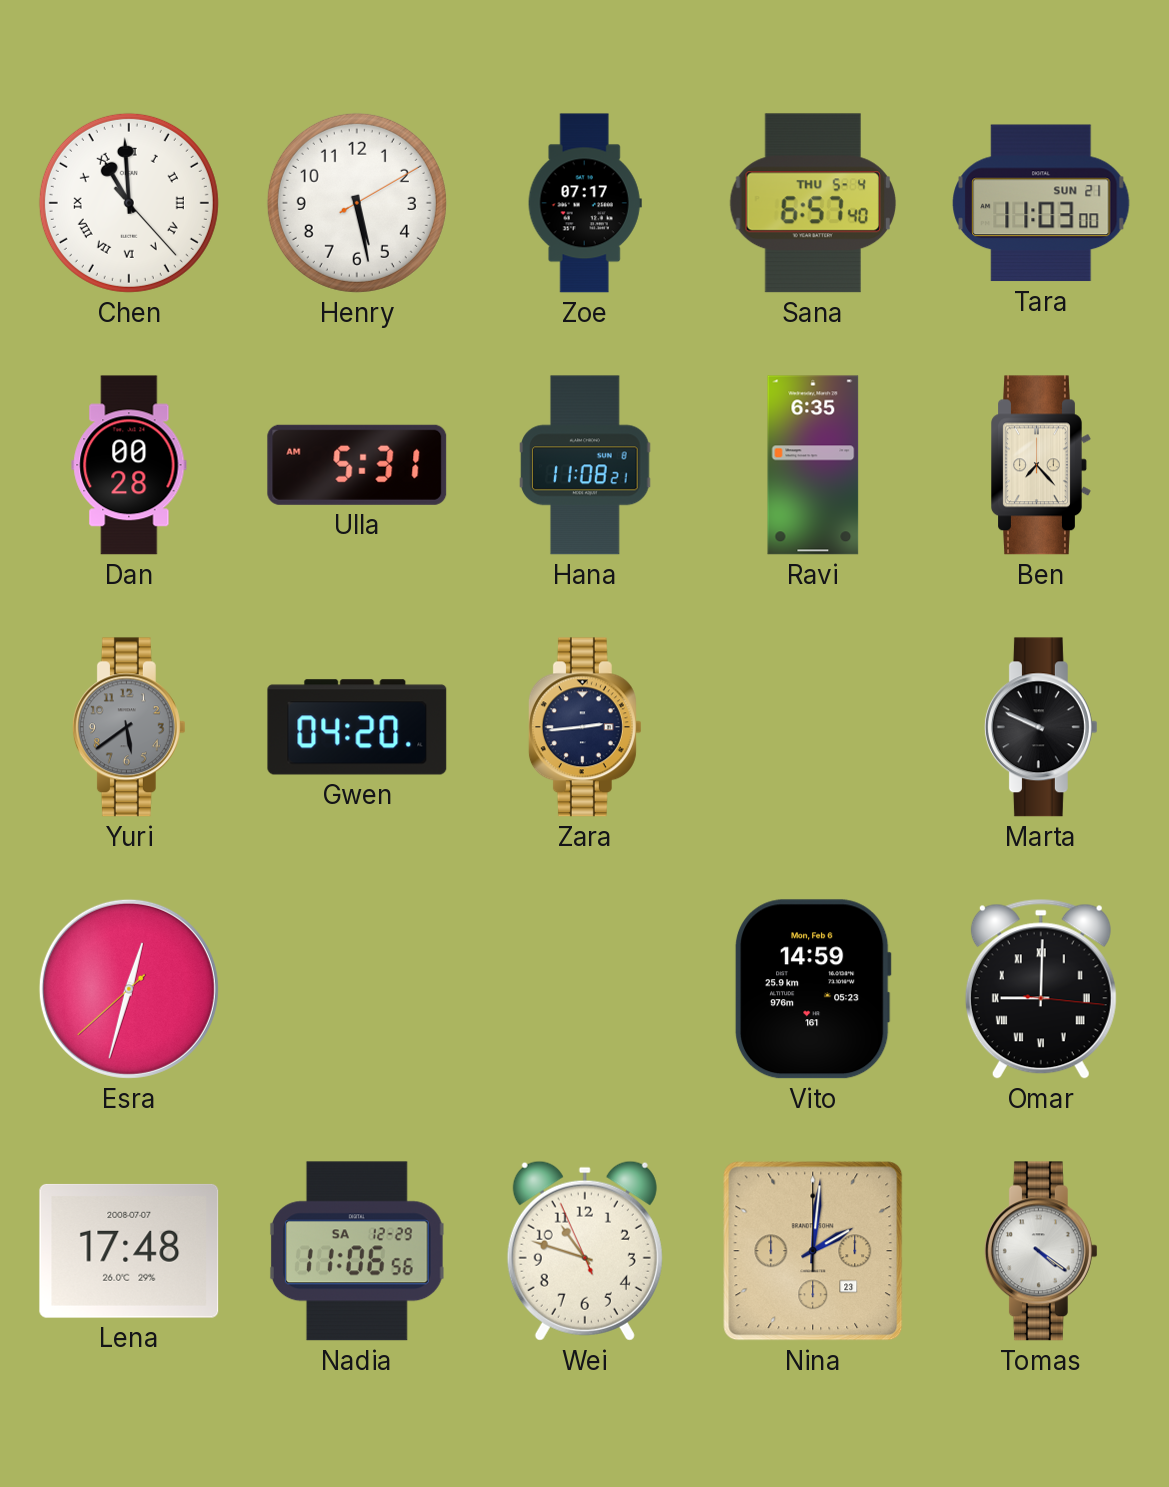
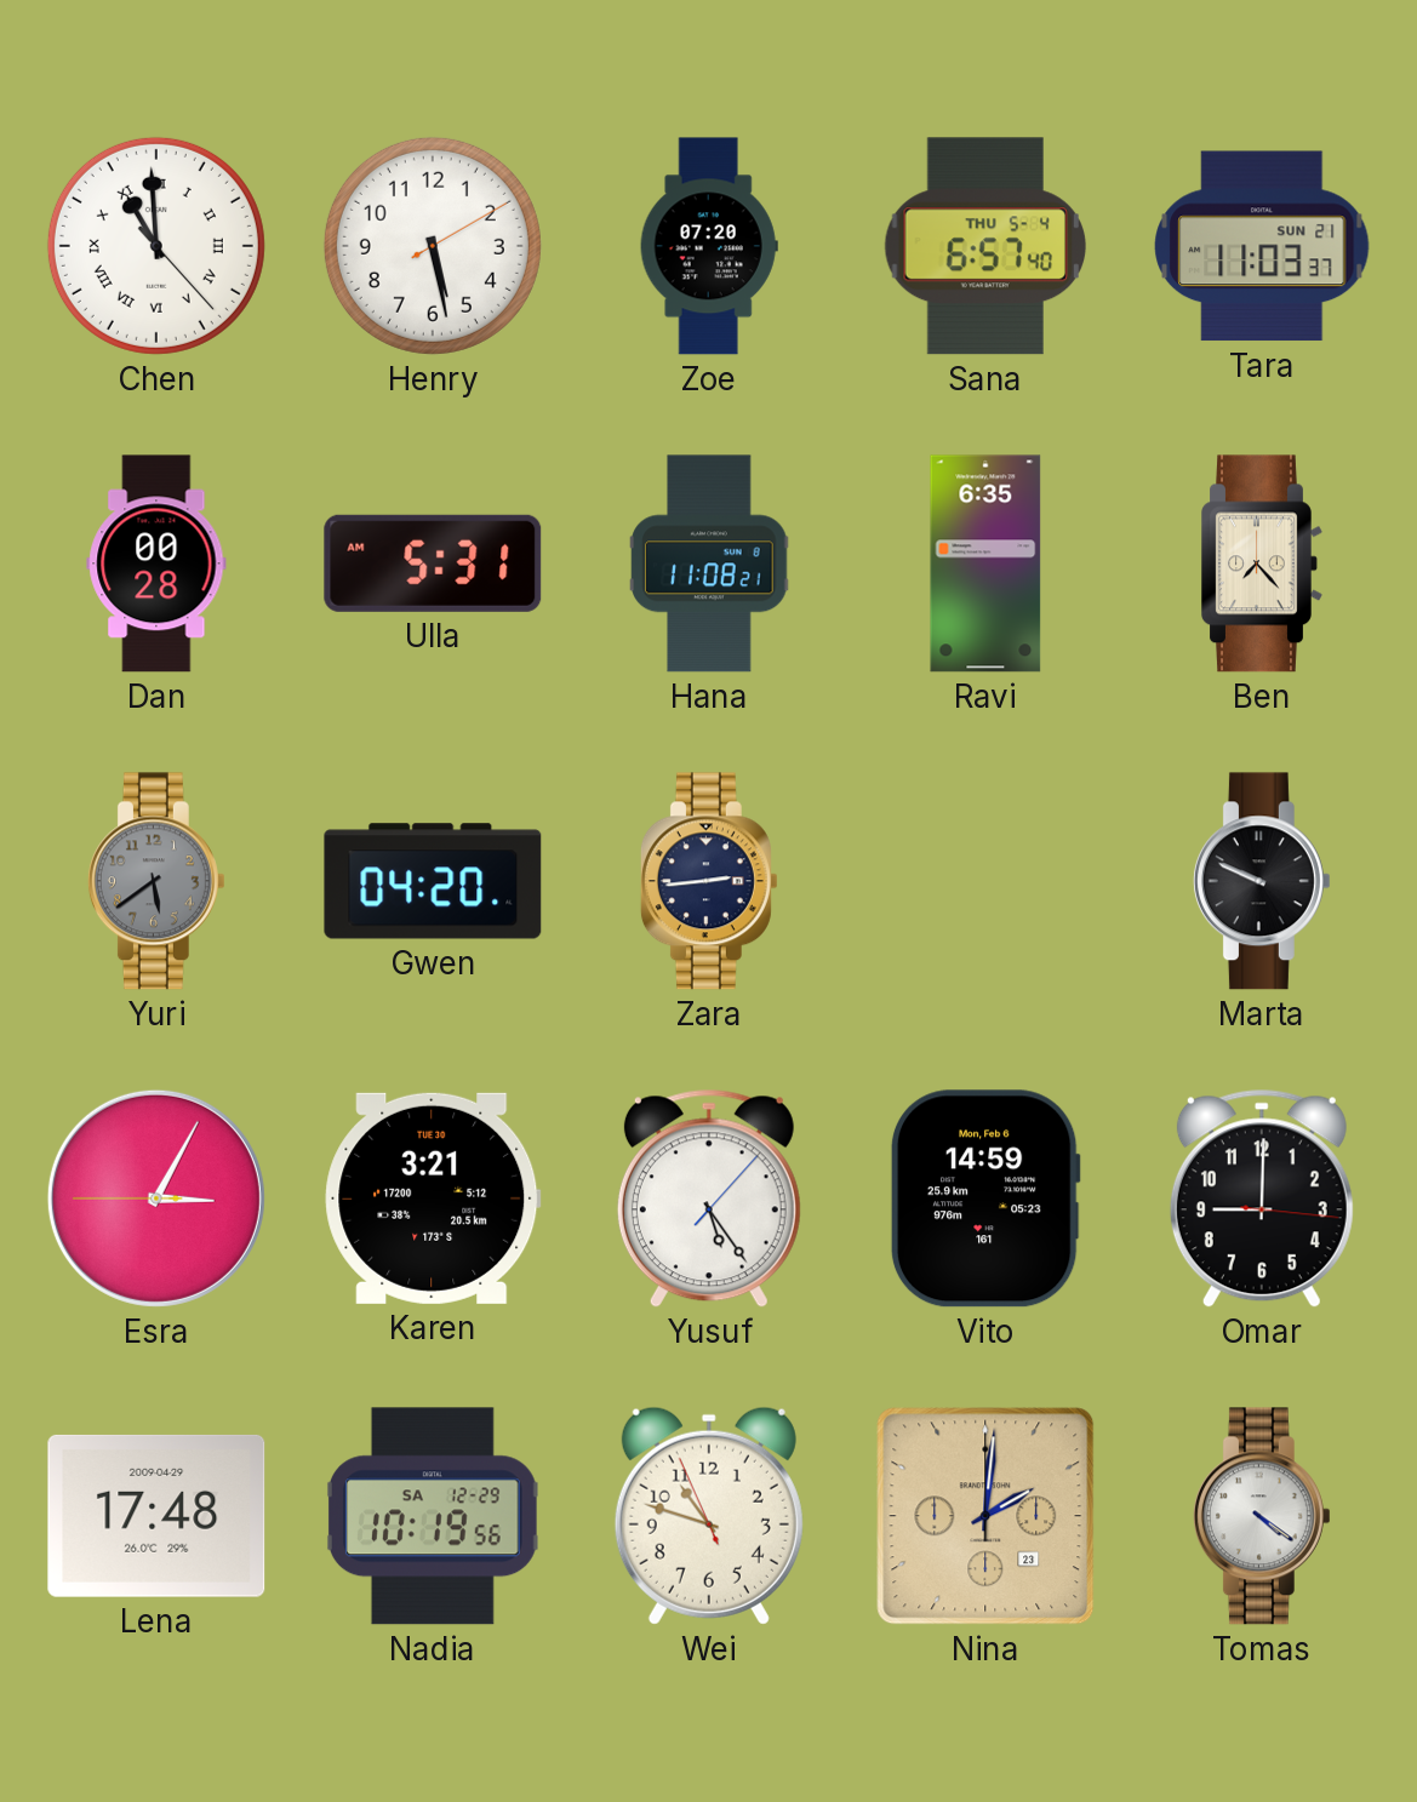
Zoe: 07:17 -> 07:20
Tara: 11:03:00 -> 11:03:37
Esra: 12:32 -> 3:04
Karen: none -> 3:21
Yusuf: none -> 5:24
Omar numerals: Roman -> Arabic
Lena date: 2008-07-07 -> 2009-04-29
Nadia: 11:06 -> 10:19
